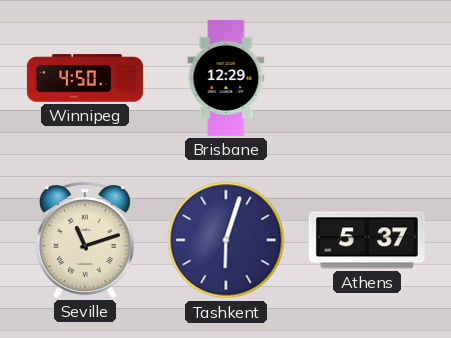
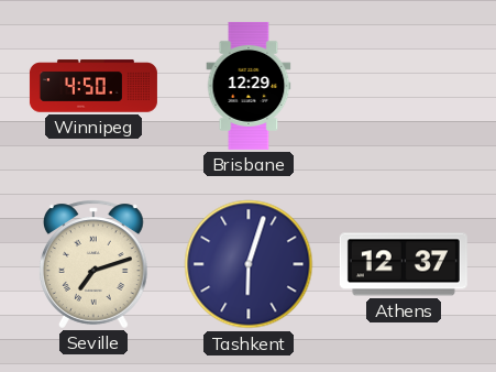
Seville: 11:12 -> 7:12
Athens: 5:37 -> 12:37
